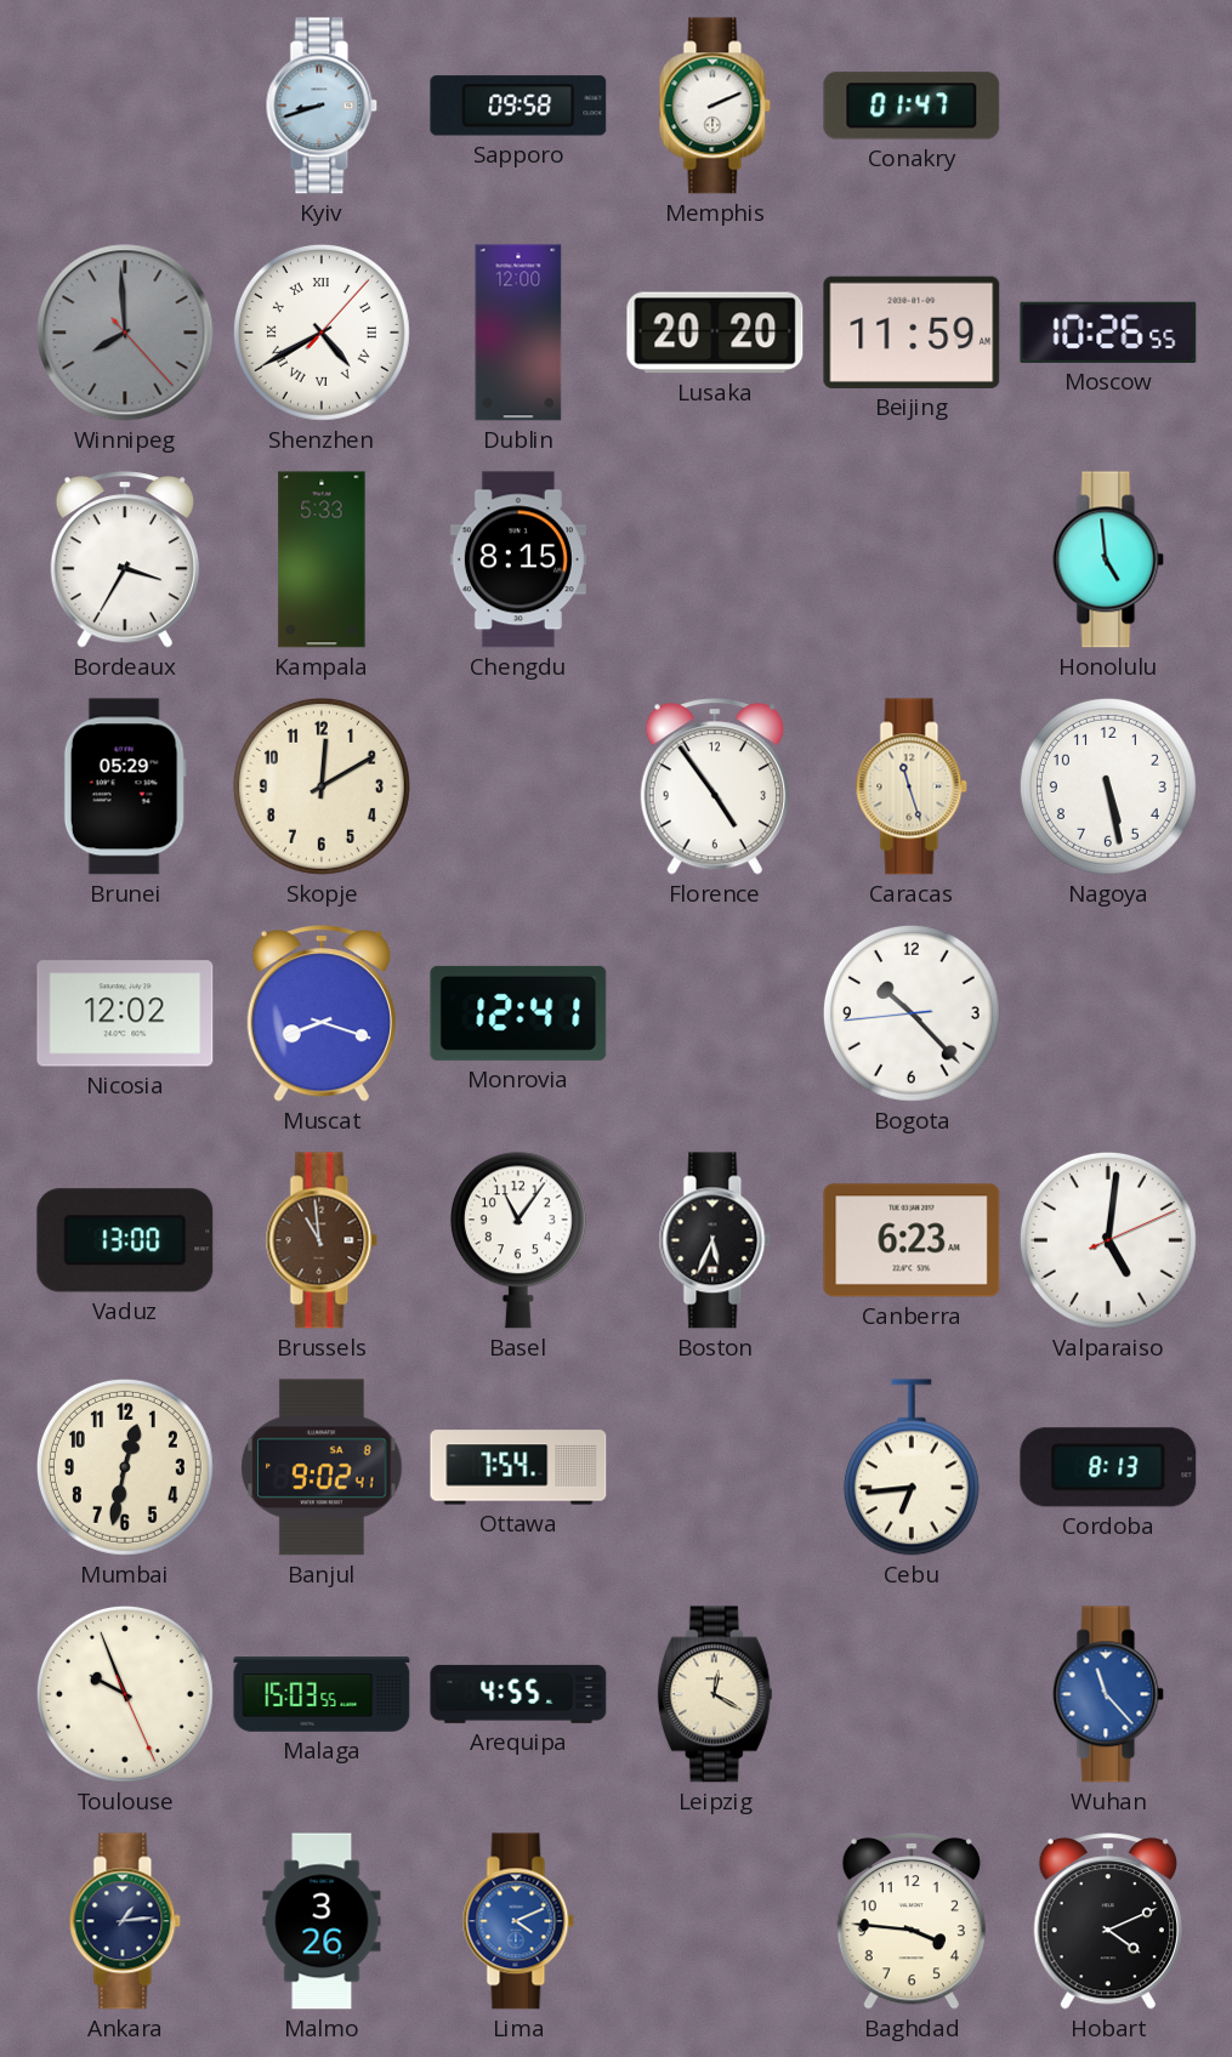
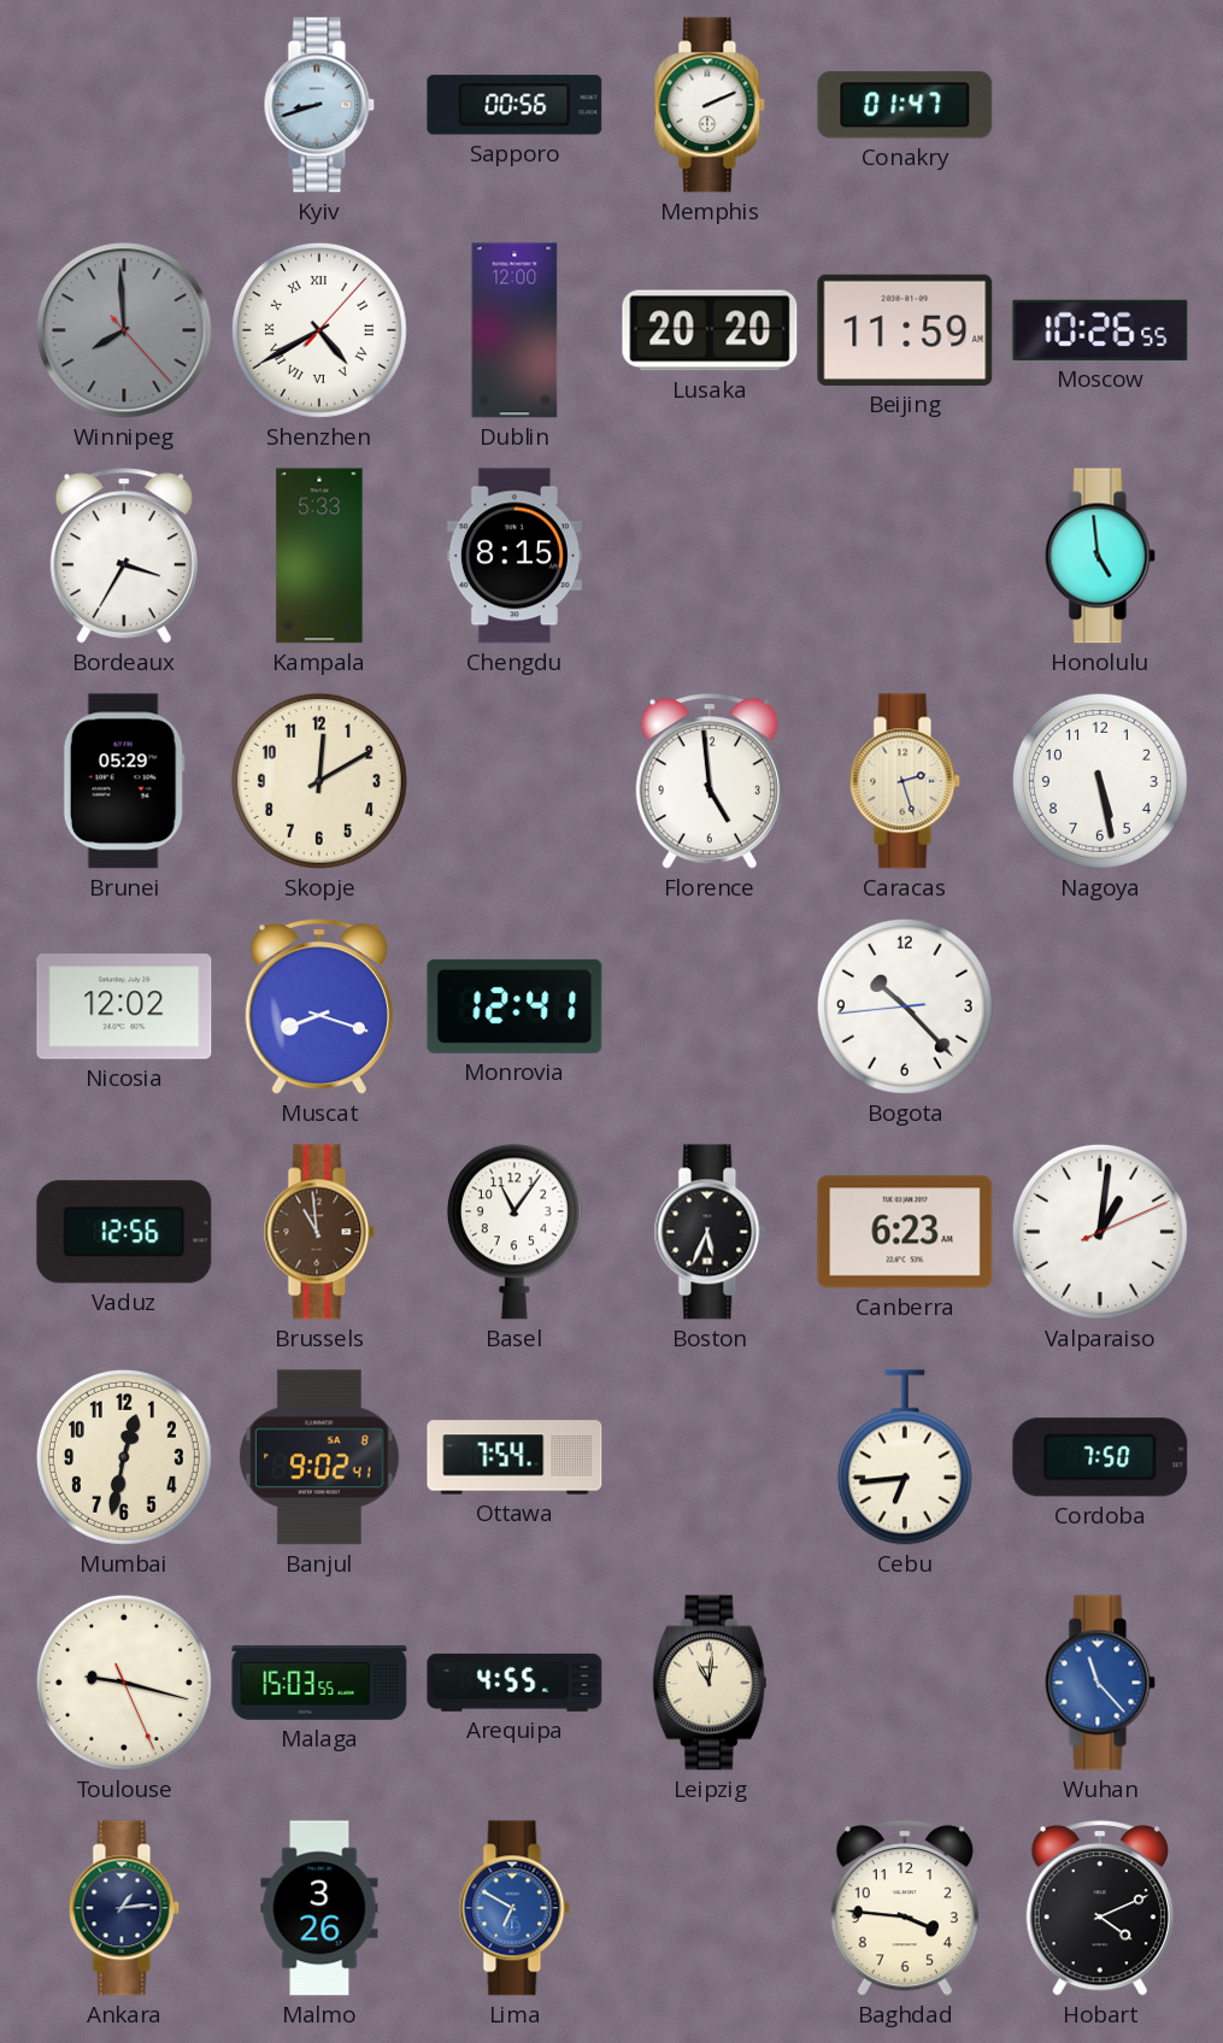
Sapporo: 09:58 -> 00:56
Florence: 4:54 -> 4:59
Caracas: 11:27 -> 2:27
Vaduz: 13:00 -> 12:56
Valparaiso: 5:01 -> 1:01
Cordoba: 8:13 -> 7:50
Toulouse: 9:56 -> 9:17
Leipzig: 12:20 -> 11:01
Lima: 4:11 -> 6:50
